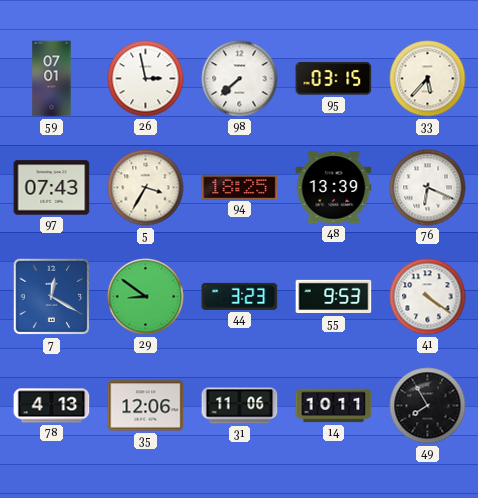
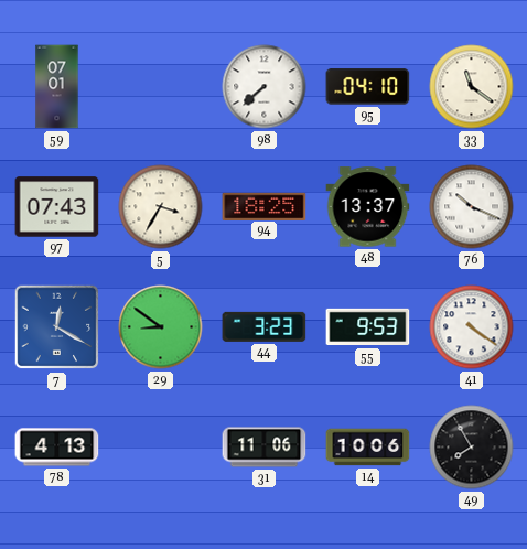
26: 2:58 -> none
95: 03:15 -> 04:10
33: 5:37 -> 11:21
48: 13:39 -> 13:37
76: 6:19 -> 10:19
35: 12:06 -> none
14: 10:11 -> 10:06
